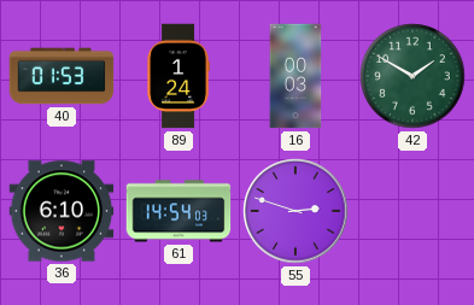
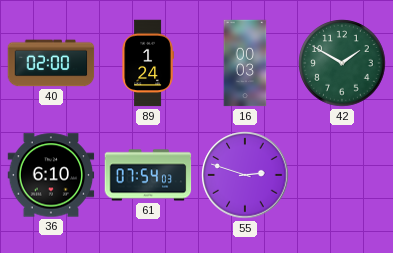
40: 01:53 -> 02:00
61: 14:54 -> 07:54
